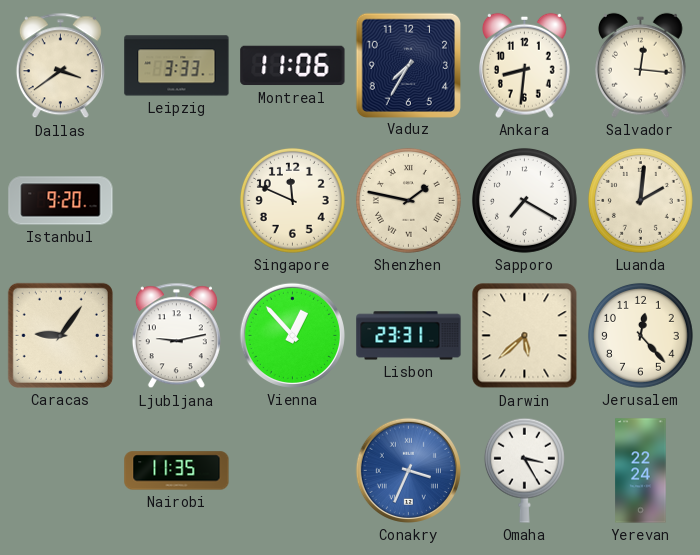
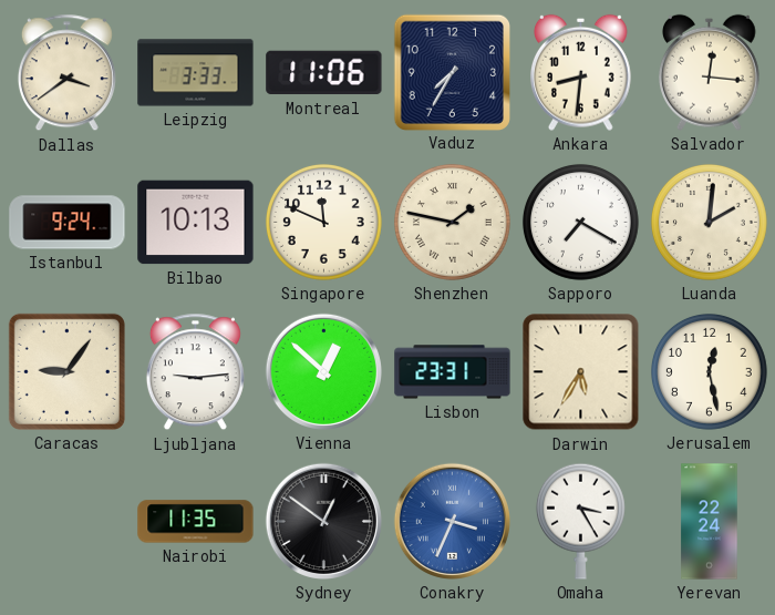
Istanbul: 9:20 -> 9:24
Bilbao: none -> 10:13
Ljubljana: 9:13 -> 9:14
Vienna: 12:53 -> 12:52
Darwin: 5:38 -> 5:35
Jerusalem: 12:23 -> 12:28
Sydney: none -> 12:51
